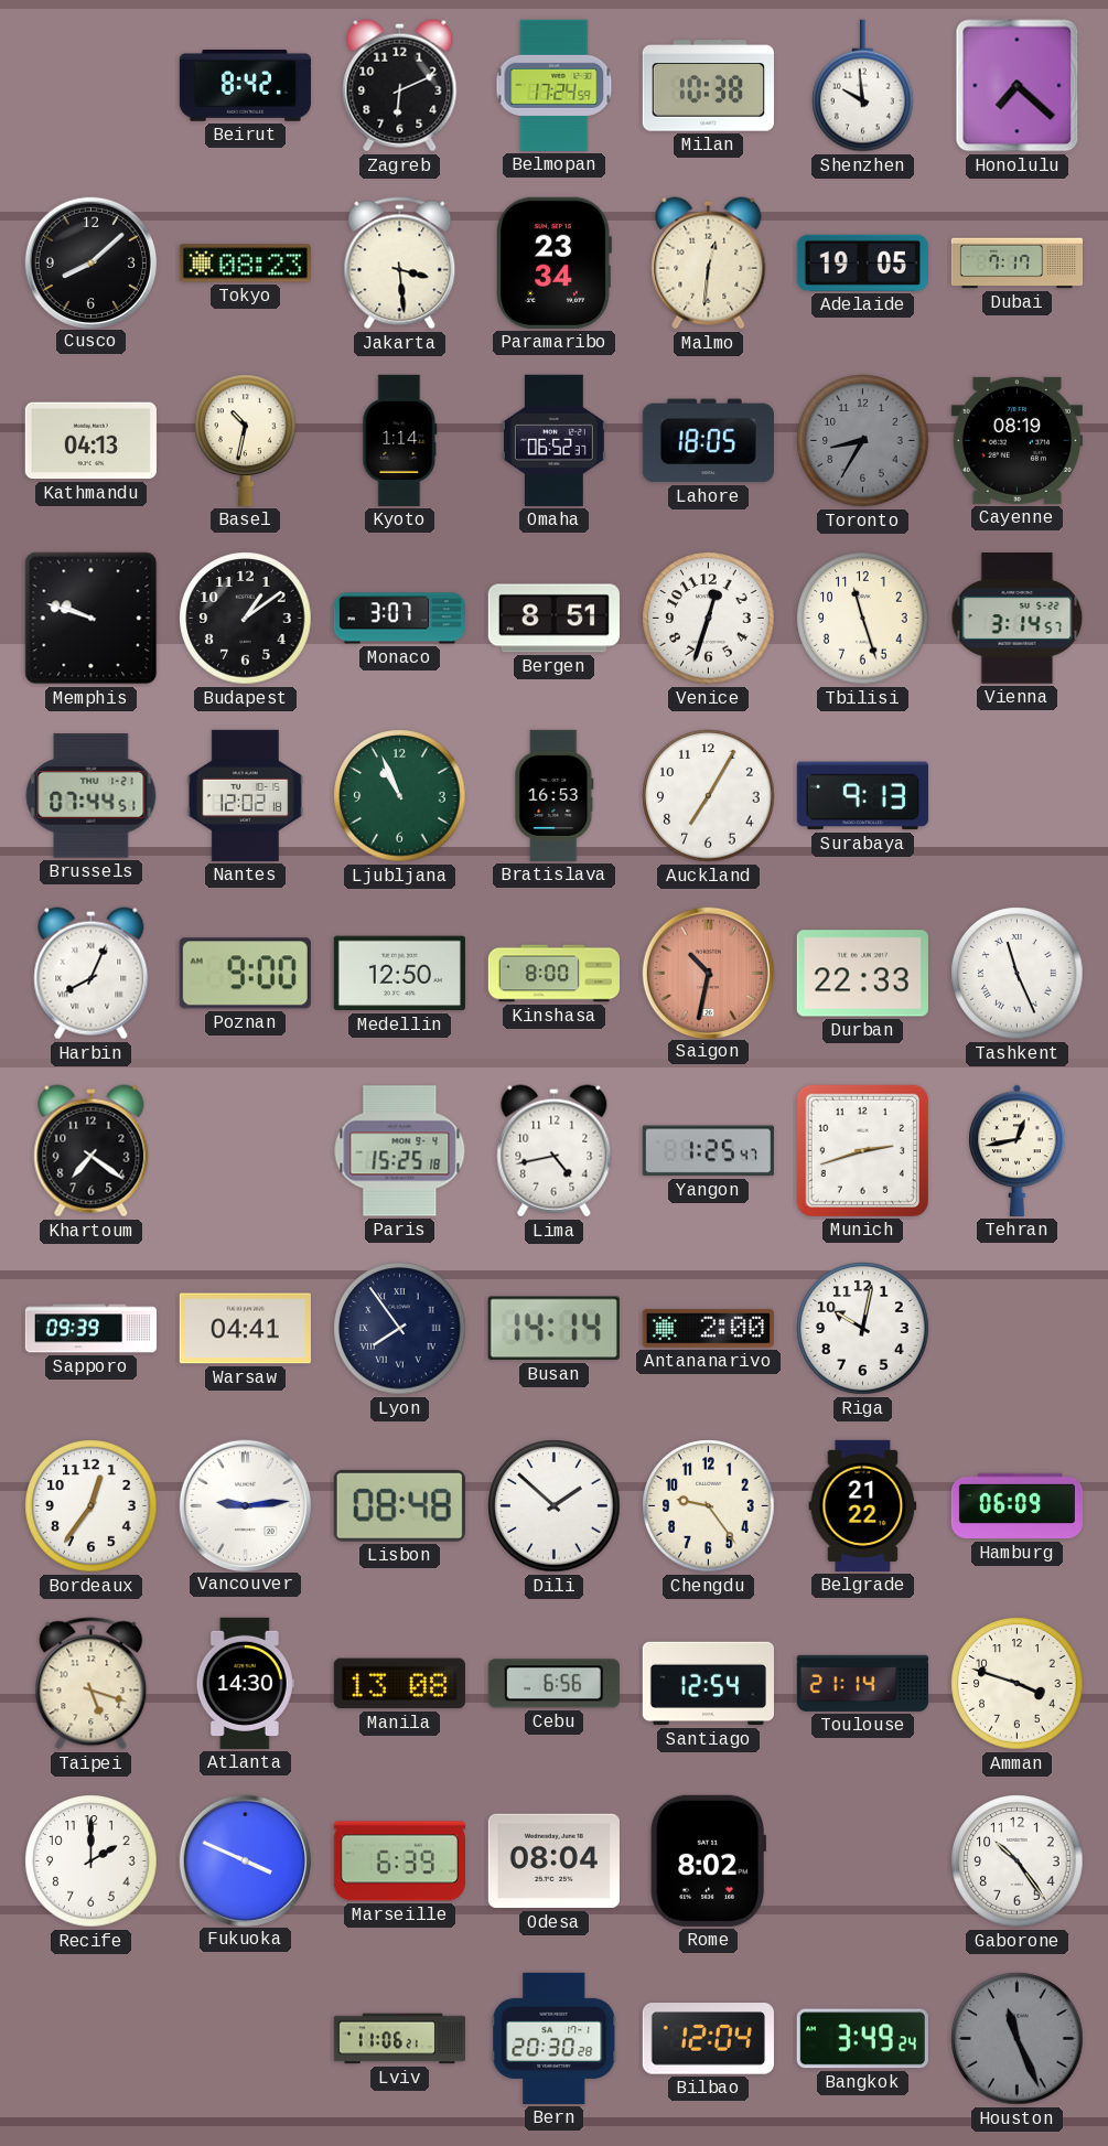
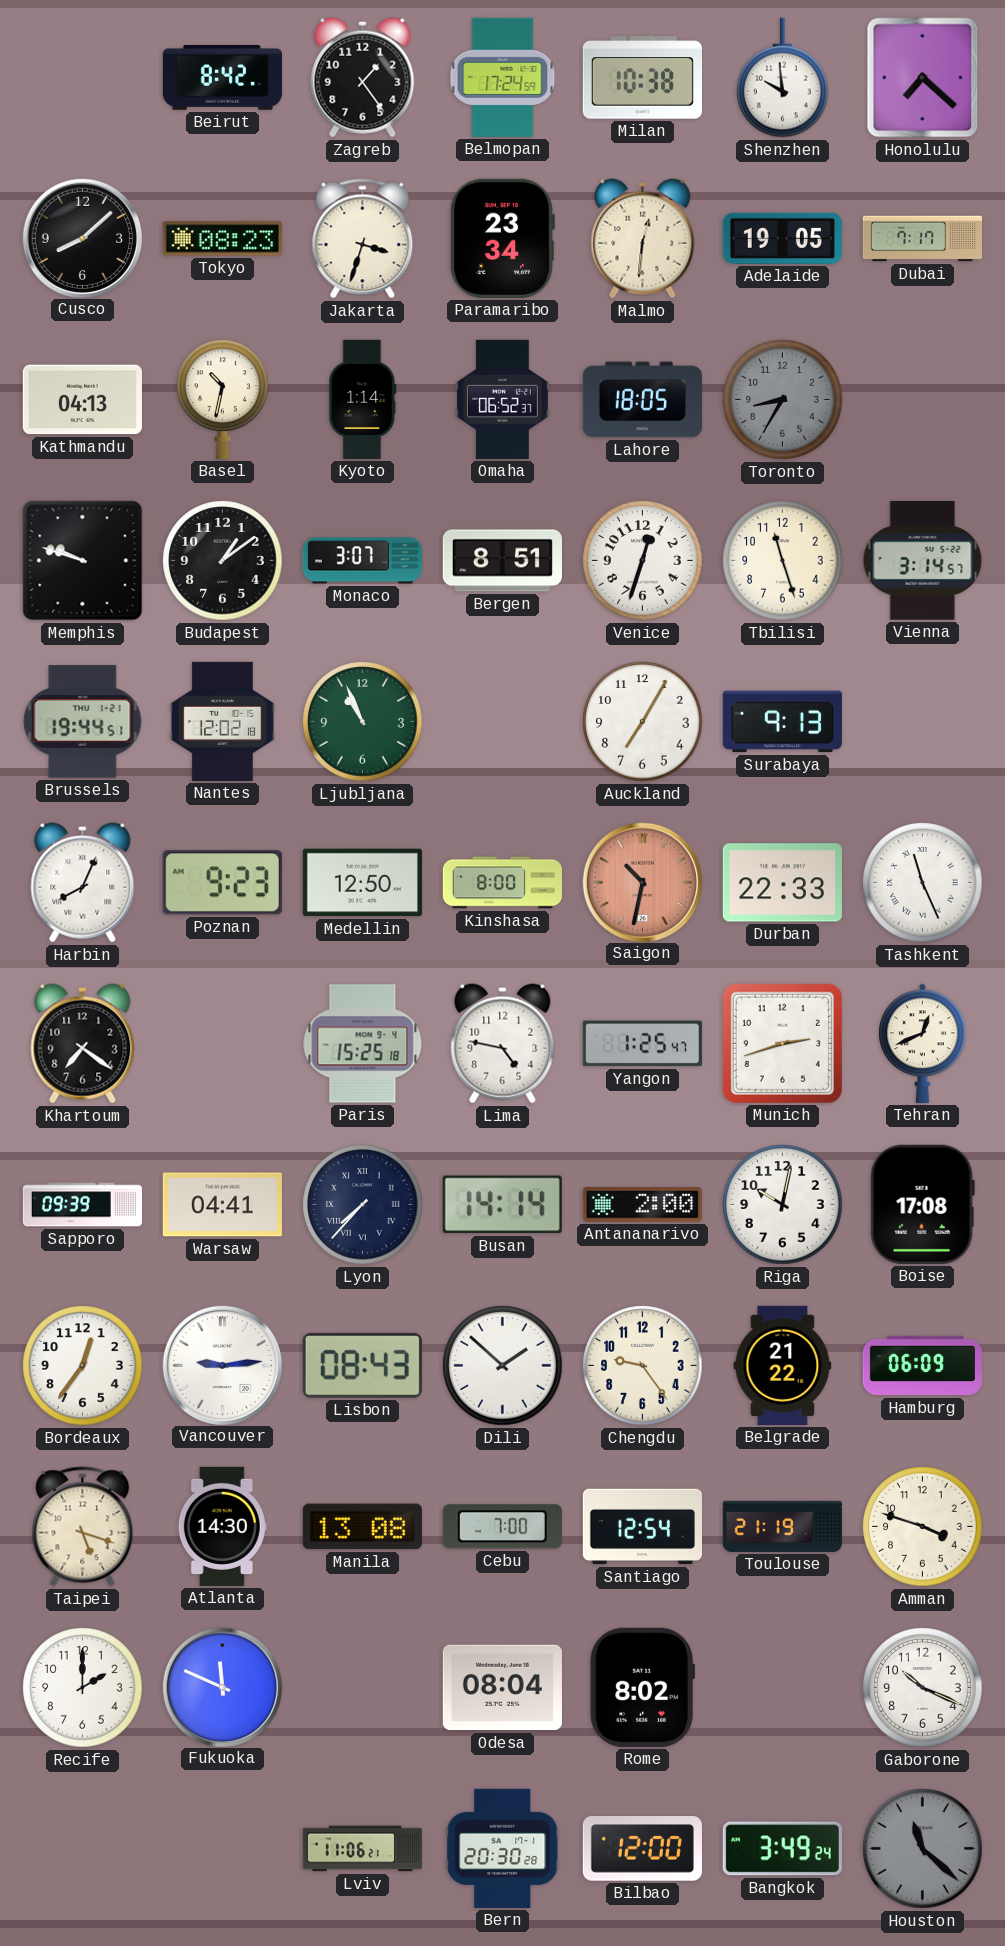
Zagreb: 6:11 -> 1:24
Jakarta: 3:29 -> 3:33
Cayenne: 08:19 -> none
Brussels: 07:44 -> 19:44
Bratislava: 16:53 -> none
Poznan: 9:00 -> 9:23
Lima: 4:43 -> 4:47
Tehran: 12:43 -> 12:41
Lyon: 7:54 -> 7:37
Boise: none -> 17:08
Lisbon: 08:48 -> 08:43
Cebu: 6:56 -> 7:00
Toulouse: 21:14 -> 21:19
Fukuoka: 3:49 -> 11:49
Marseille: 6:39 -> none
Gaborone: 10:24 -> 10:19
Bilbao: 12:04 -> 12:00
Houston: 11:26 -> 11:22
